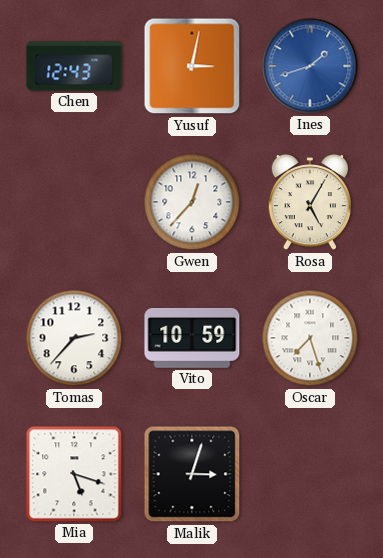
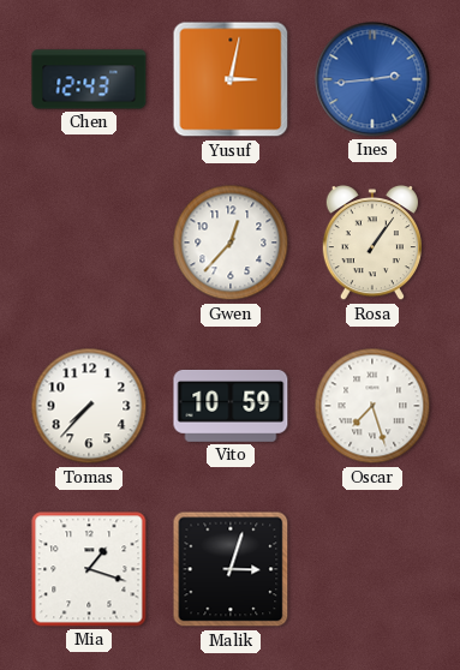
Ines: 1:42 -> 2:44
Rosa: 5:05 -> 1:06
Tomas: 2:37 -> 7:37
Mia: 5:18 -> 1:18
